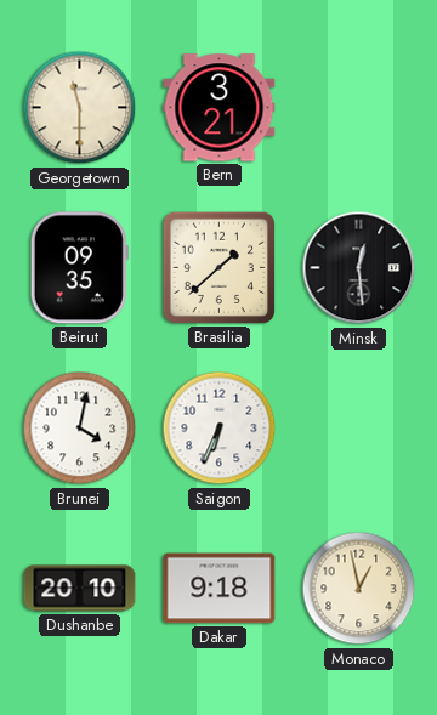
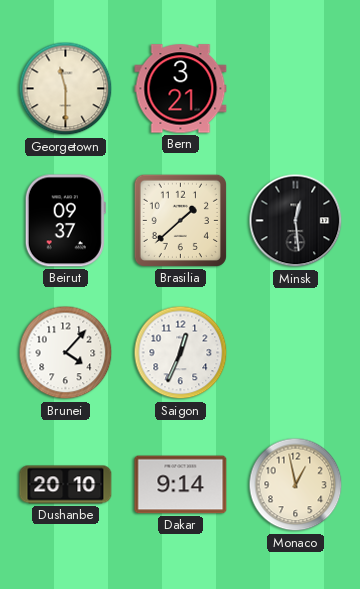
Beirut: 09:35 -> 09:37
Brunei: 4:02 -> 4:07
Saigon: 6:34 -> 12:34
Dakar: 9:18 -> 9:14
